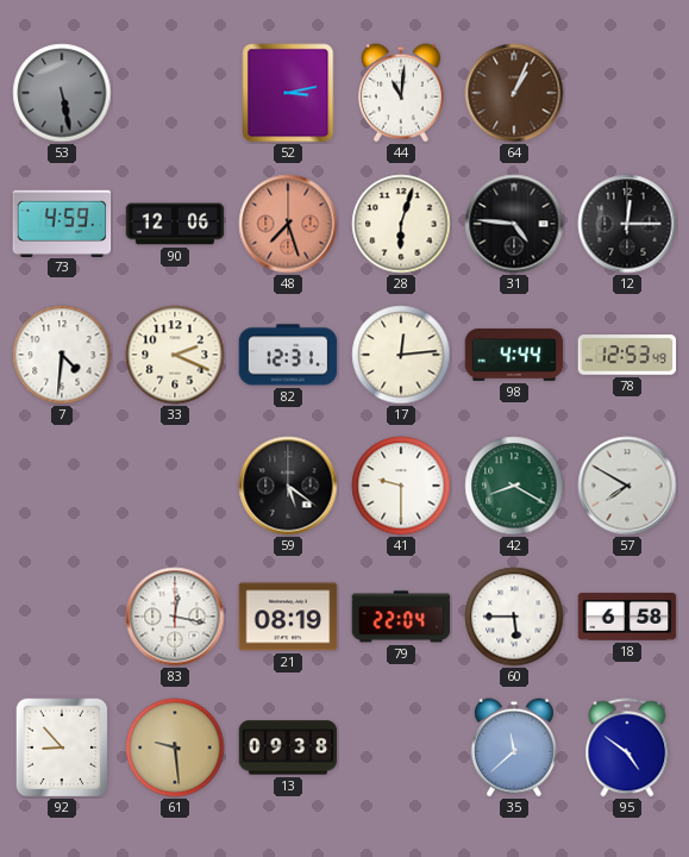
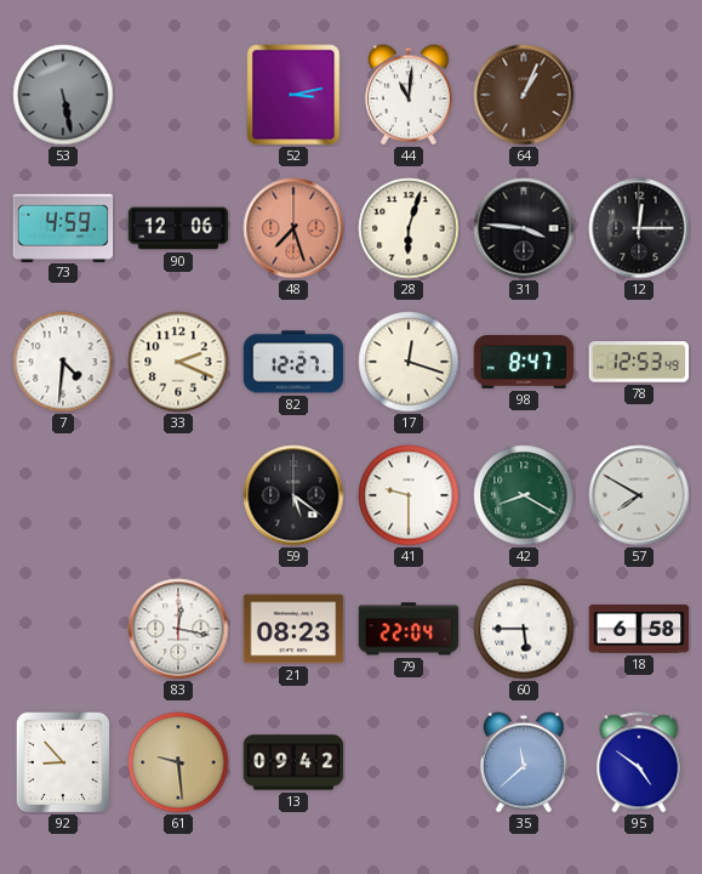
31: 4:46 -> 3:46
82: 12:31 -> 12:27
17: 12:14 -> 12:18
98: 4:44 -> 8:47
21: 08:19 -> 08:23
13: 09:38 -> 09:42
